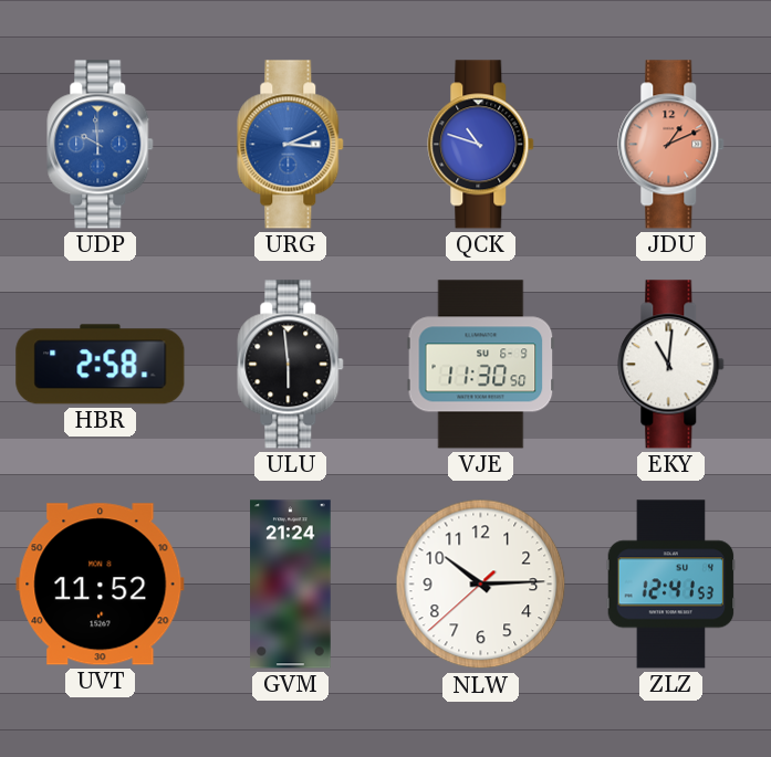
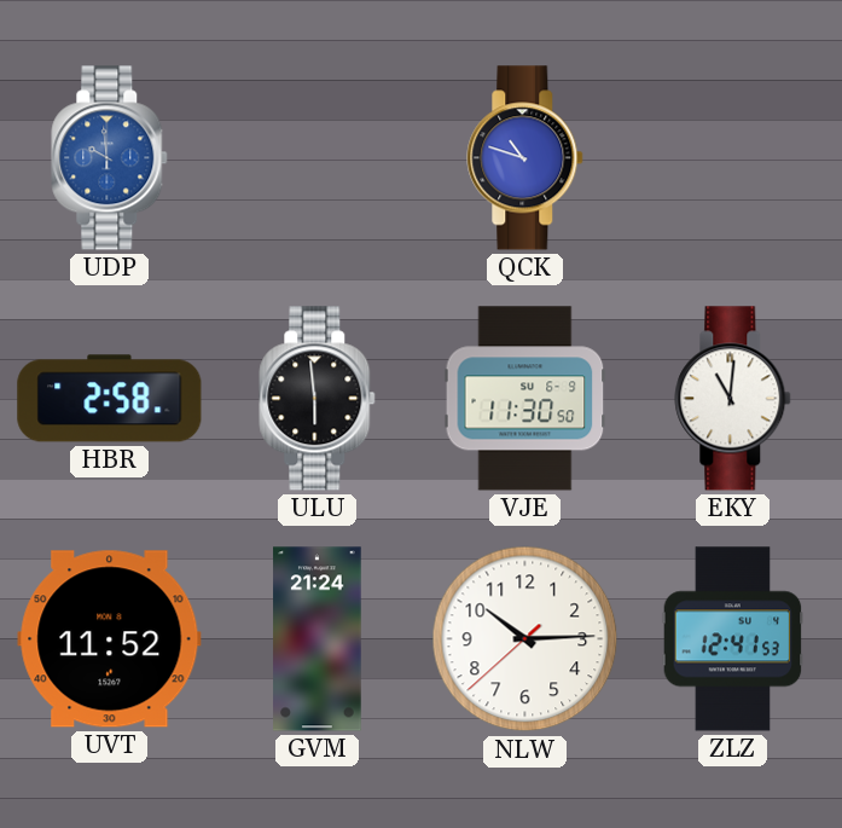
URG: 3:11 -> none
JDU: 1:11 -> none
